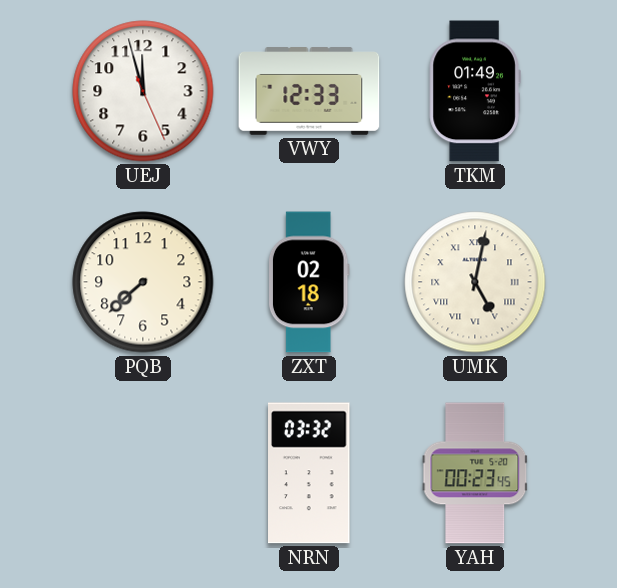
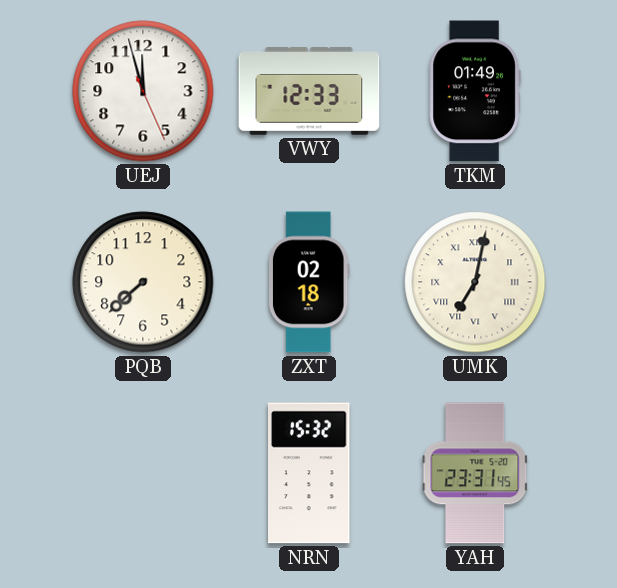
UMK: 5:02 -> 7:02
NRN: 03:32 -> 15:32
YAH: 00:23 -> 23:31
